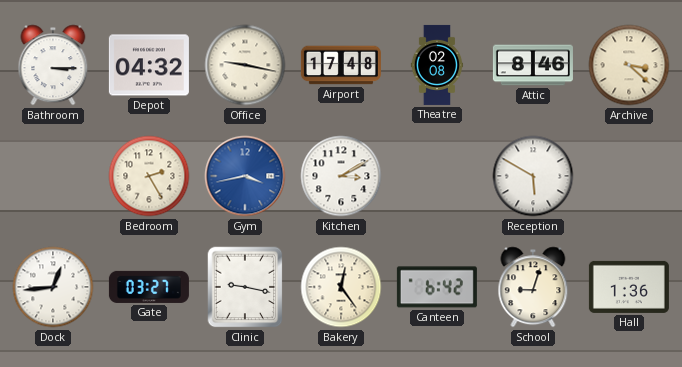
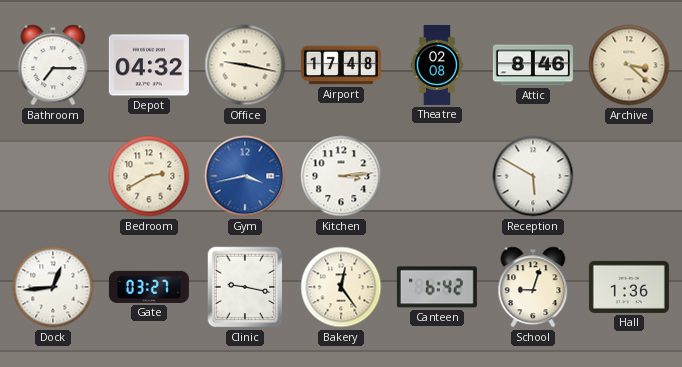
Bathroom: 3:15 -> 7:15
Bedroom: 2:25 -> 2:40
Kitchen: 3:10 -> 3:14
